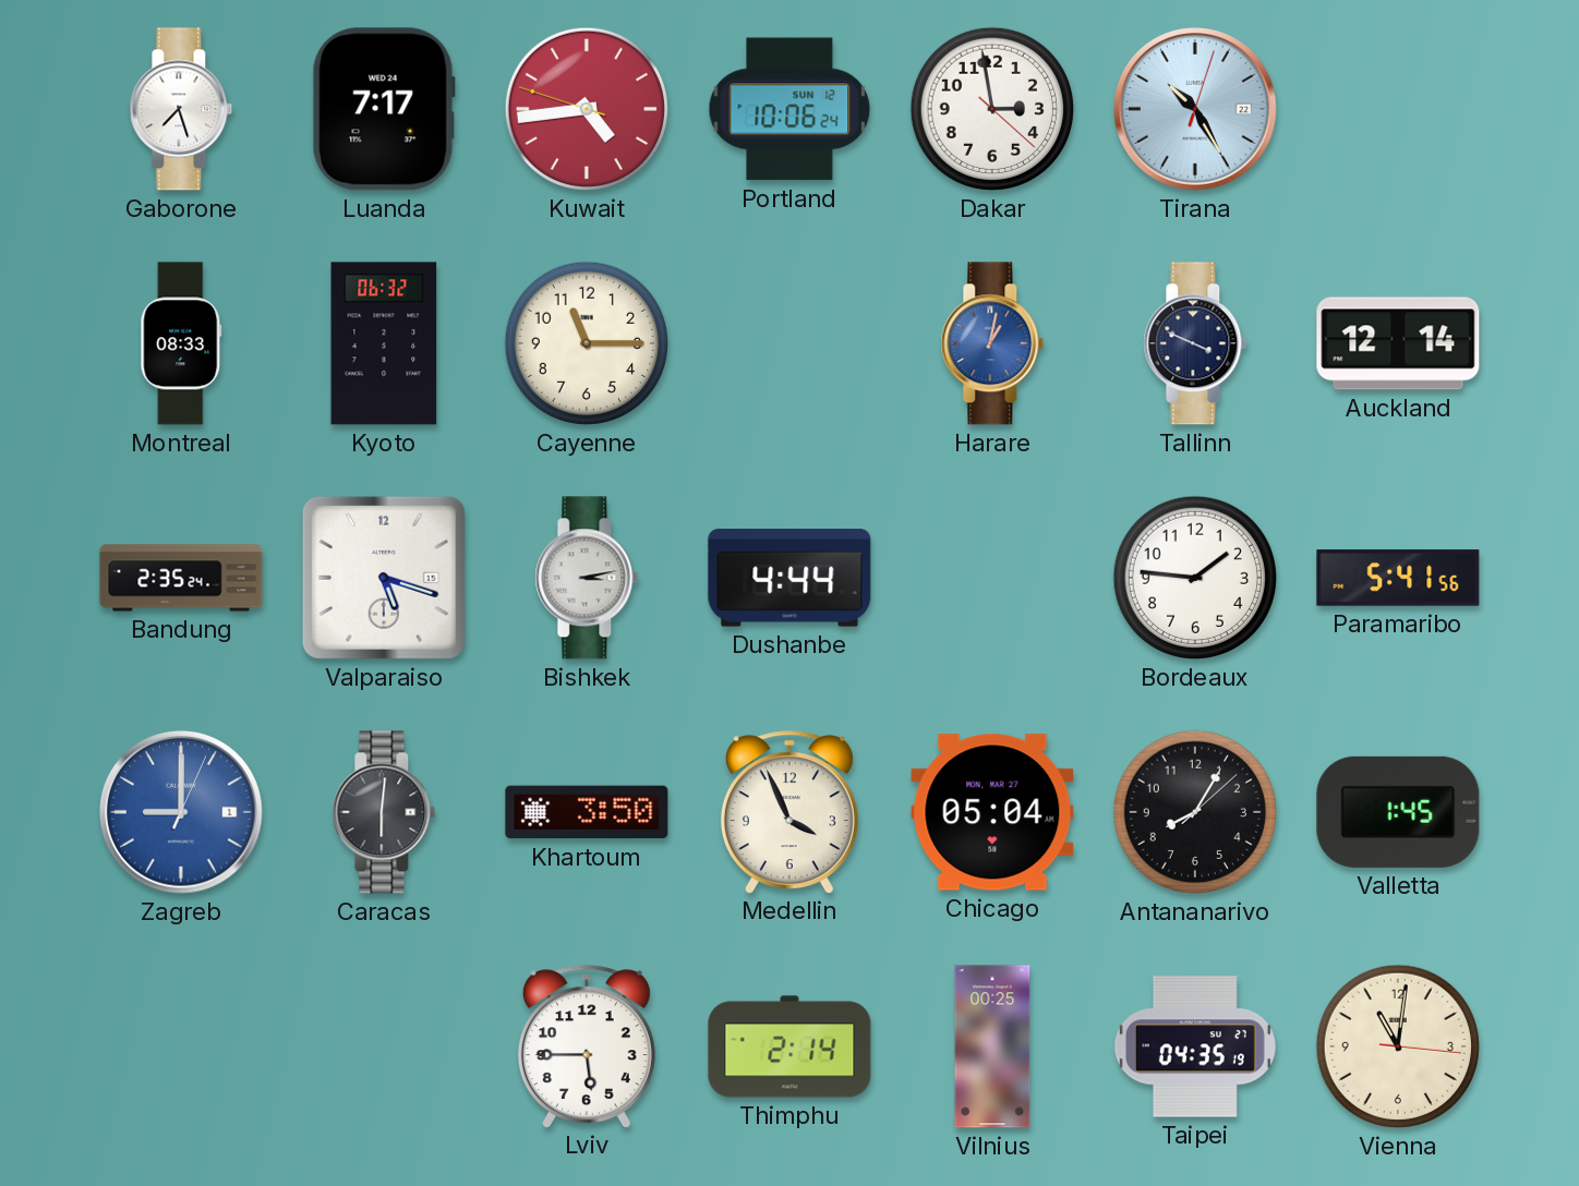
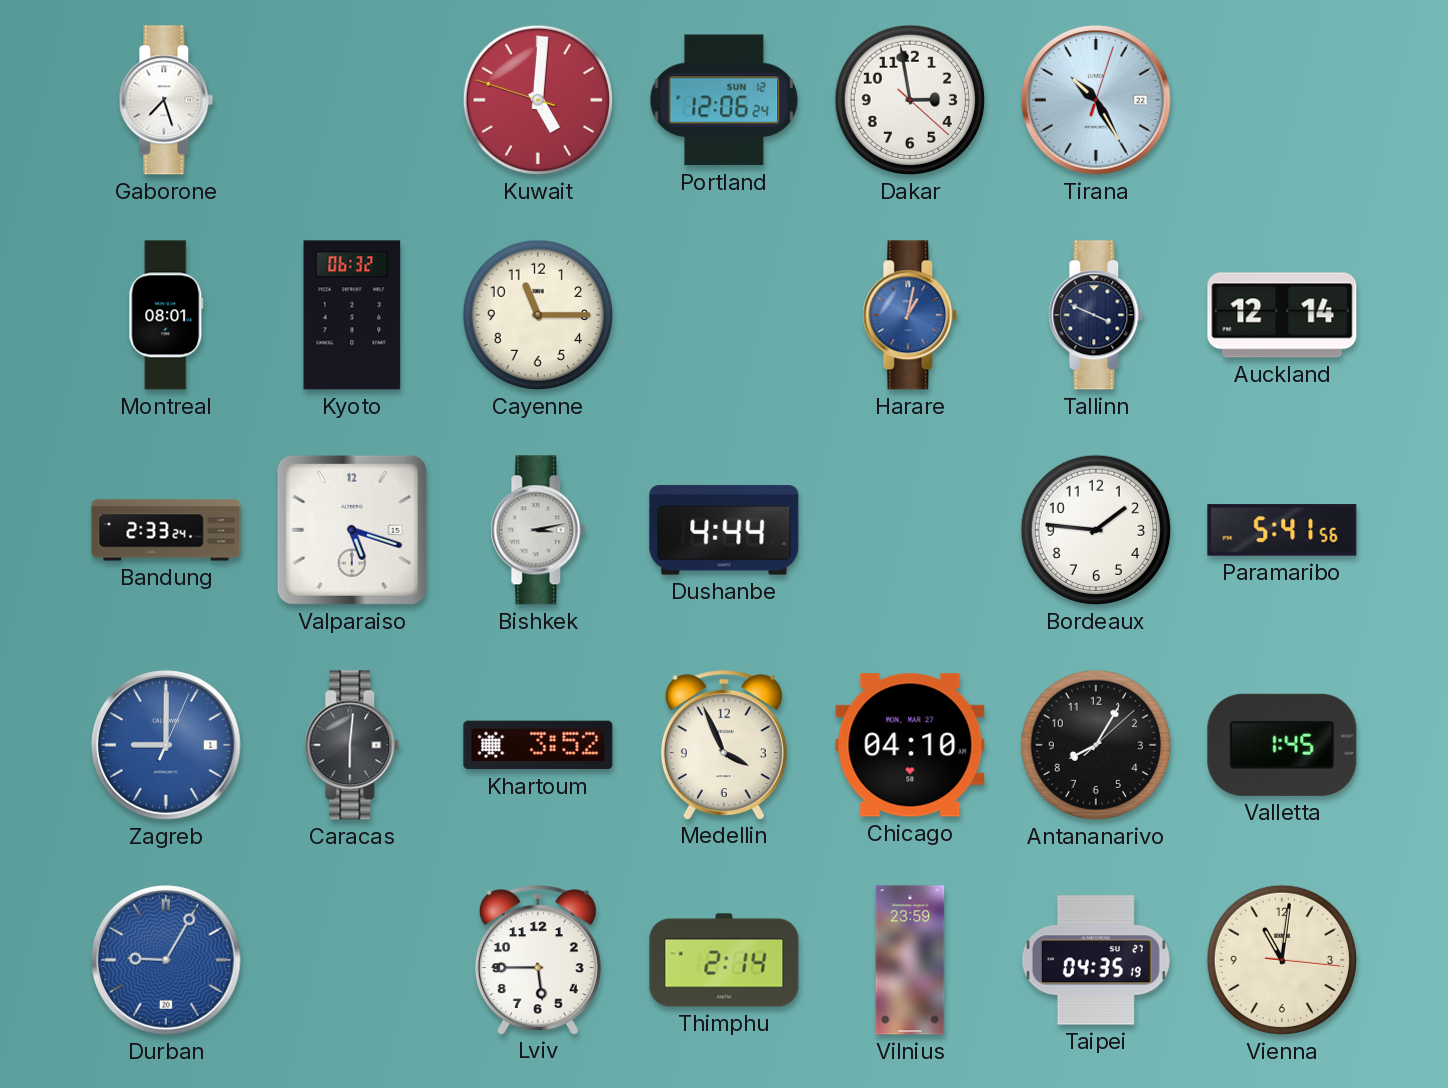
Luanda: 7:17 -> none
Kuwait: 4:43 -> 5:00
Portland: 10:06 -> 12:06
Montreal: 08:33 -> 08:01
Bandung: 2:35 -> 2:33
Khartoum: 3:50 -> 3:52
Chicago: 05:04 -> 04:10
Durban: none -> 9:05
Vilnius: 00:25 -> 23:59
